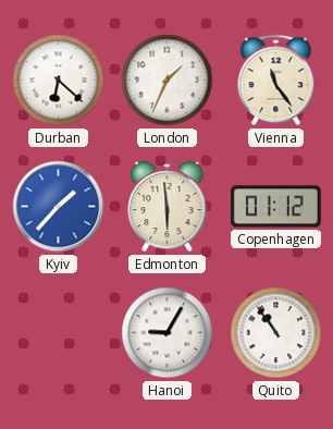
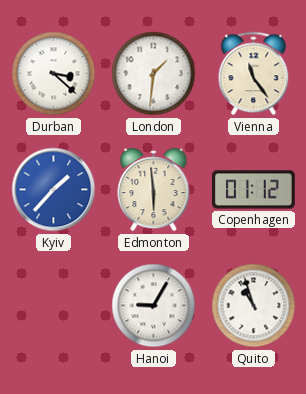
Durban: 6:22 -> 3:22
London: 1:34 -> 1:31
Quito: 10:54 -> 10:57
